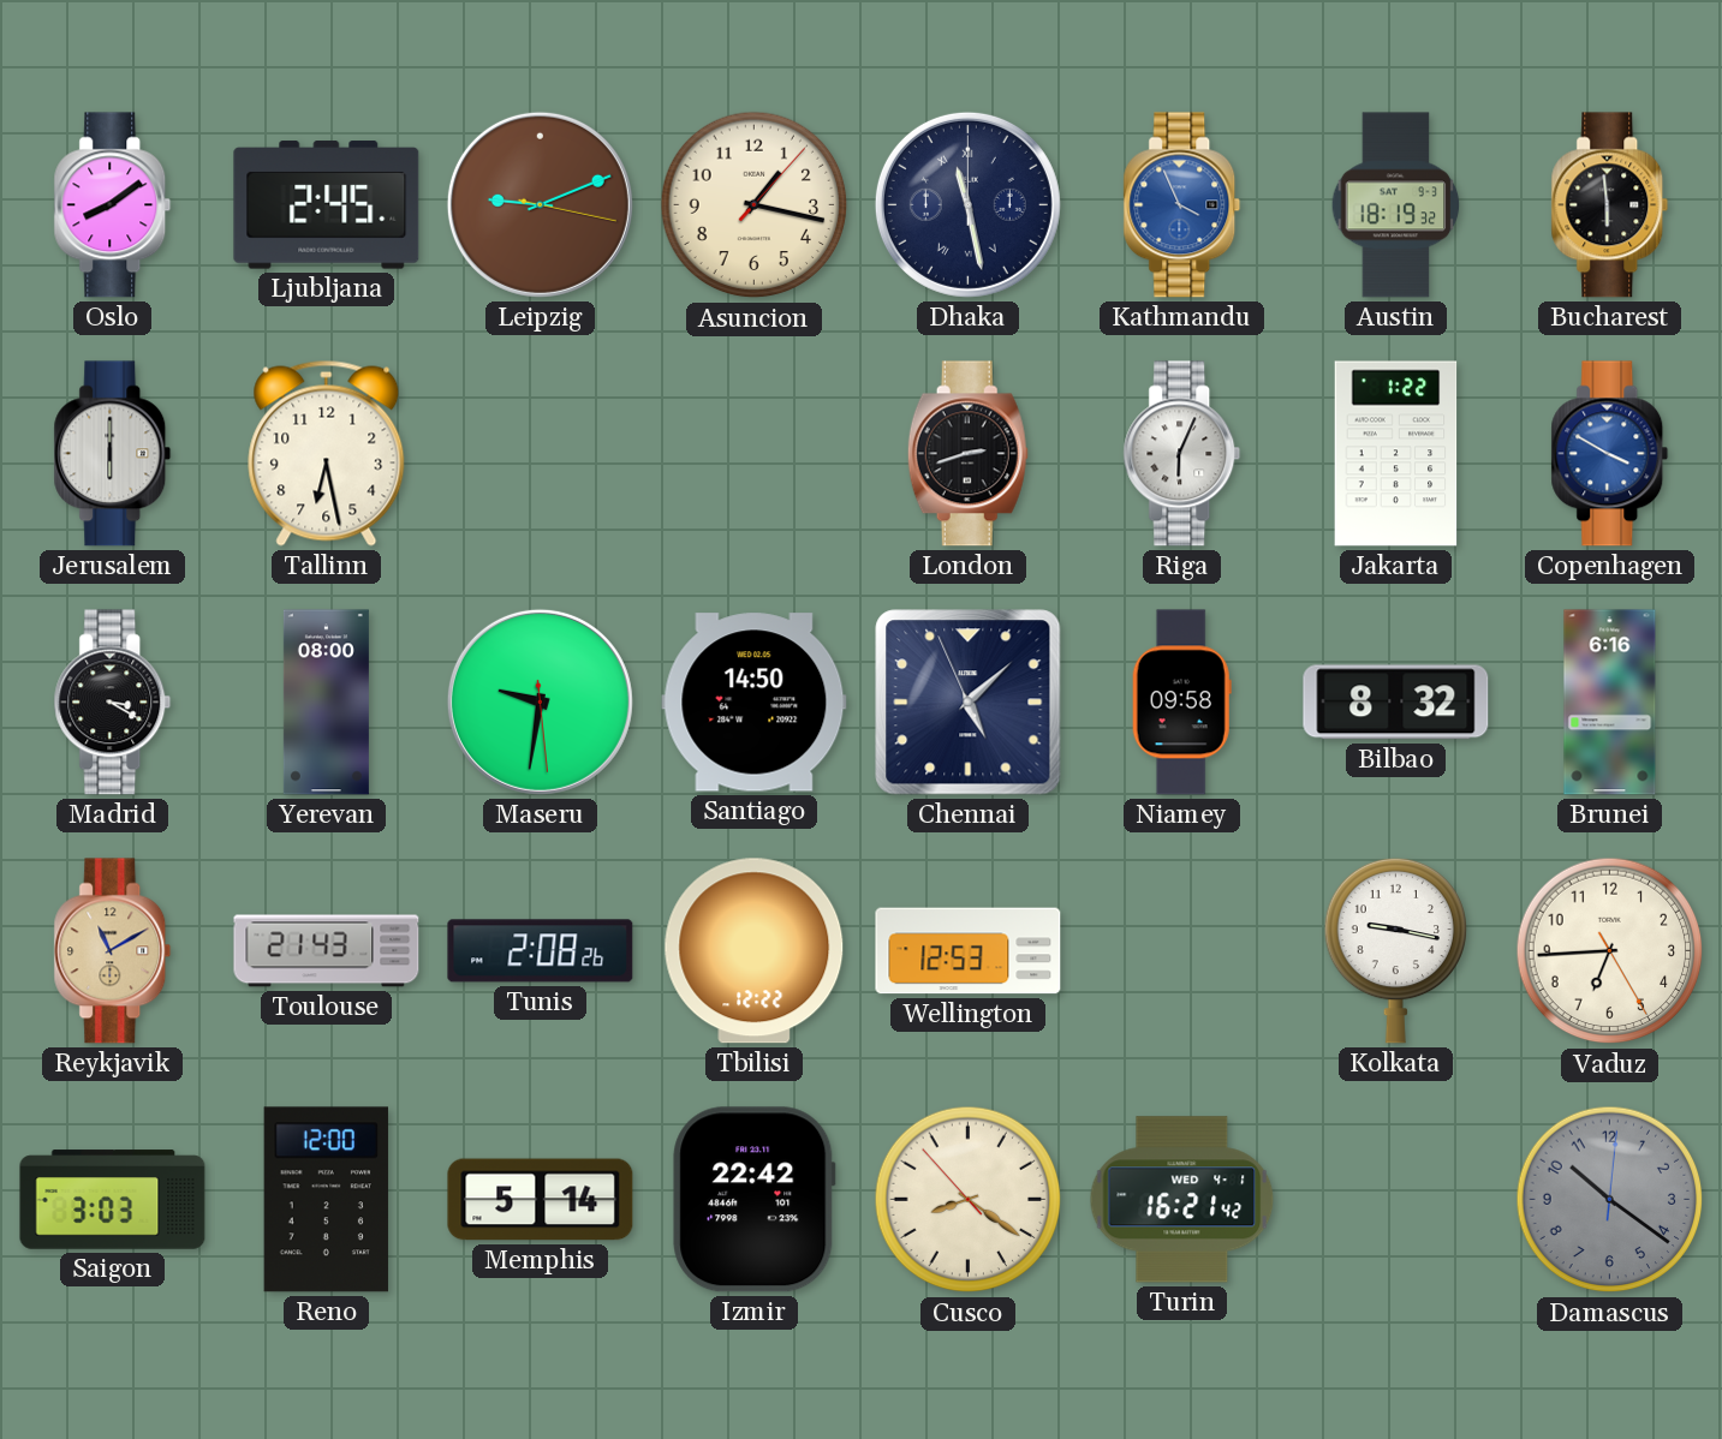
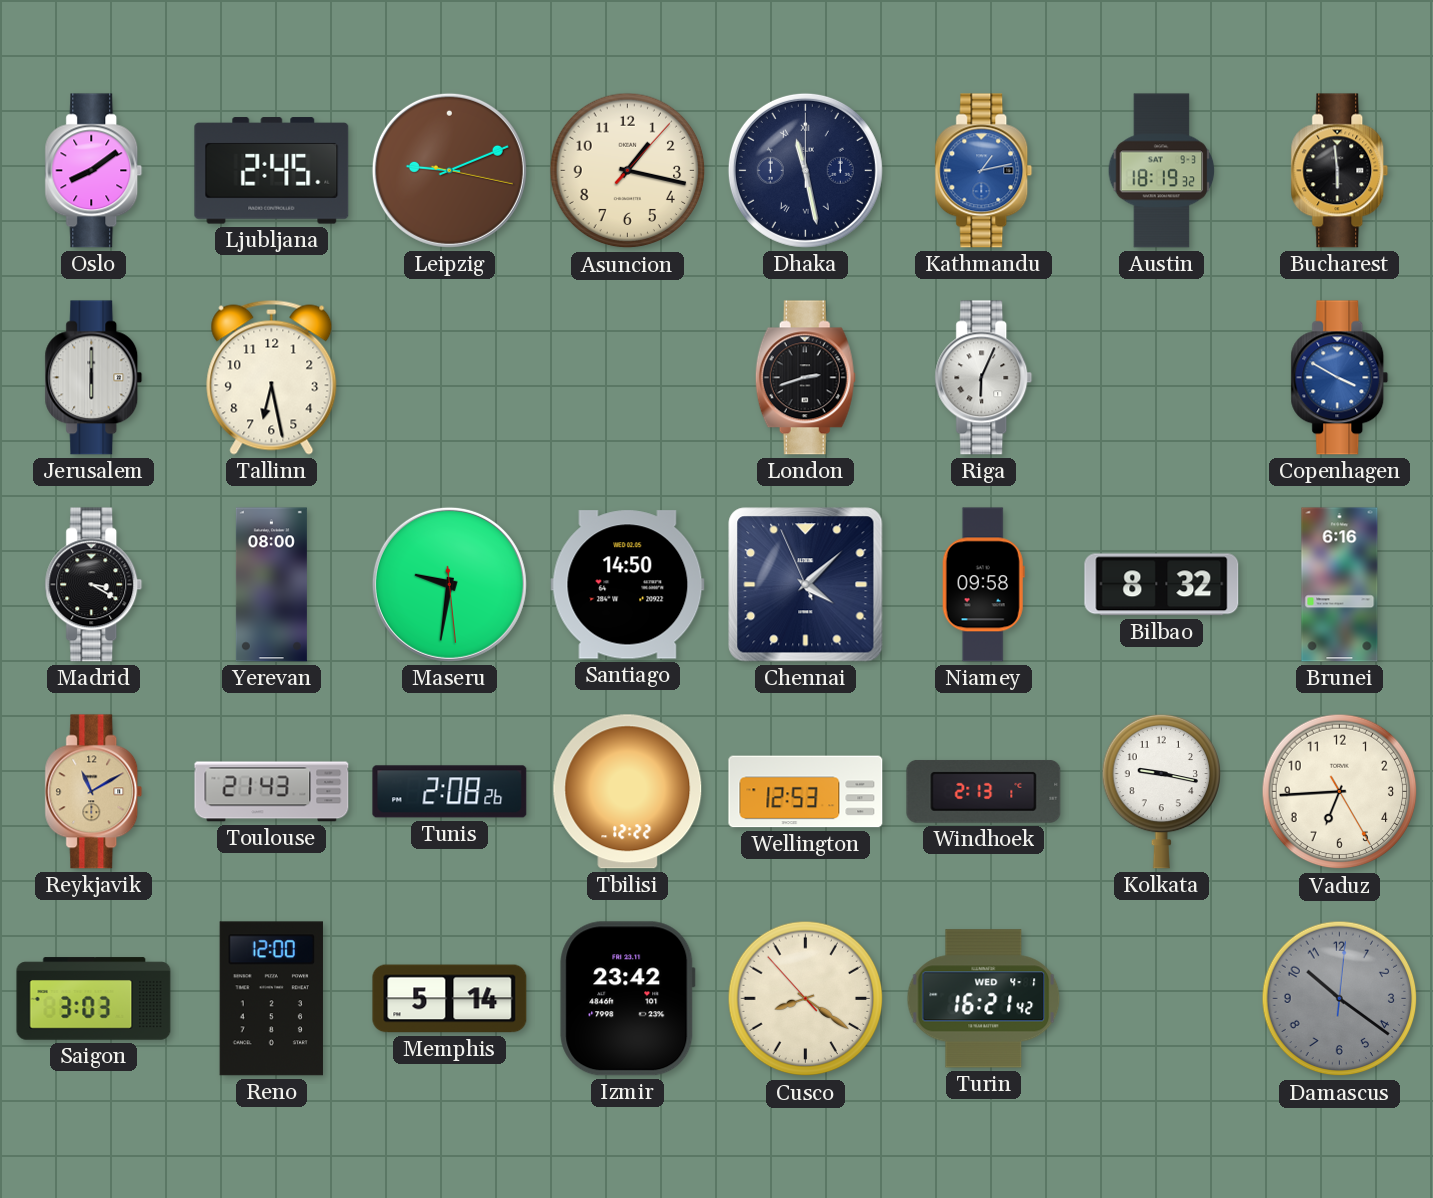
Kathmandu: 3:56 -> 1:13
Jakarta: 1:22 -> none
Chennai: 5:07 -> 4:07
Windhoek: none -> 2:13
Izmir: 22:42 -> 23:42
